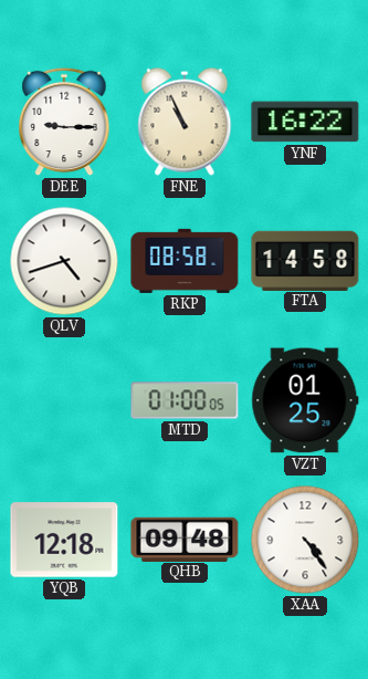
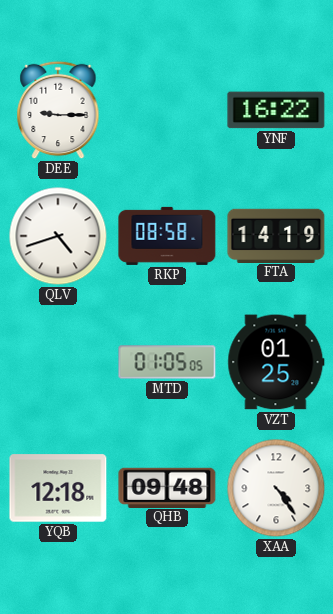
FNE: 10:56 -> none
FTA: 14:58 -> 14:19
MTD: 01:00 -> 01:05
